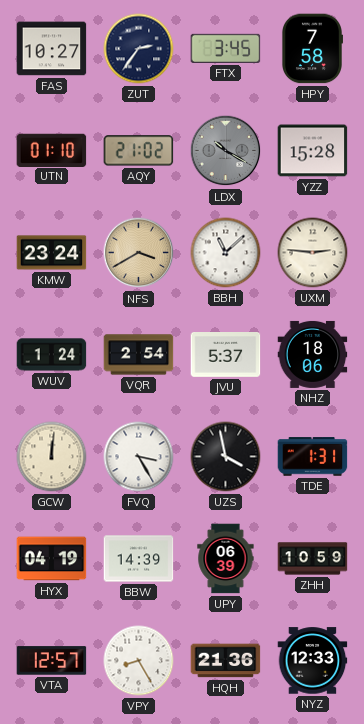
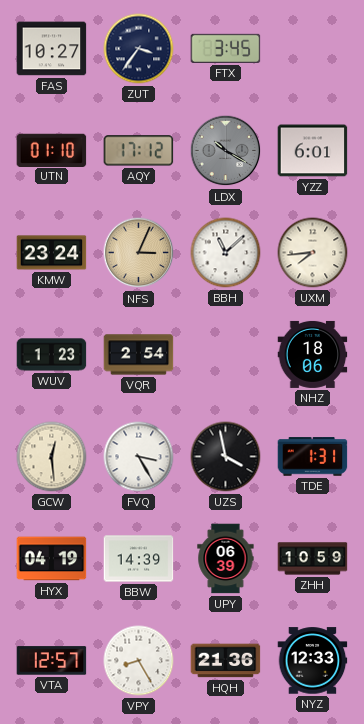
ZUT: 2:36 -> 3:36
HPY: 7:58 -> none
AQY: 21:02 -> 17:12
YZZ: 15:28 -> 6:01
NFS: 3:40 -> 3:04
UXM: 2:46 -> 7:44
WUV: 1:24 -> 1:23
JVU: 5:37 -> none
GCW: 12:01 -> 12:29
